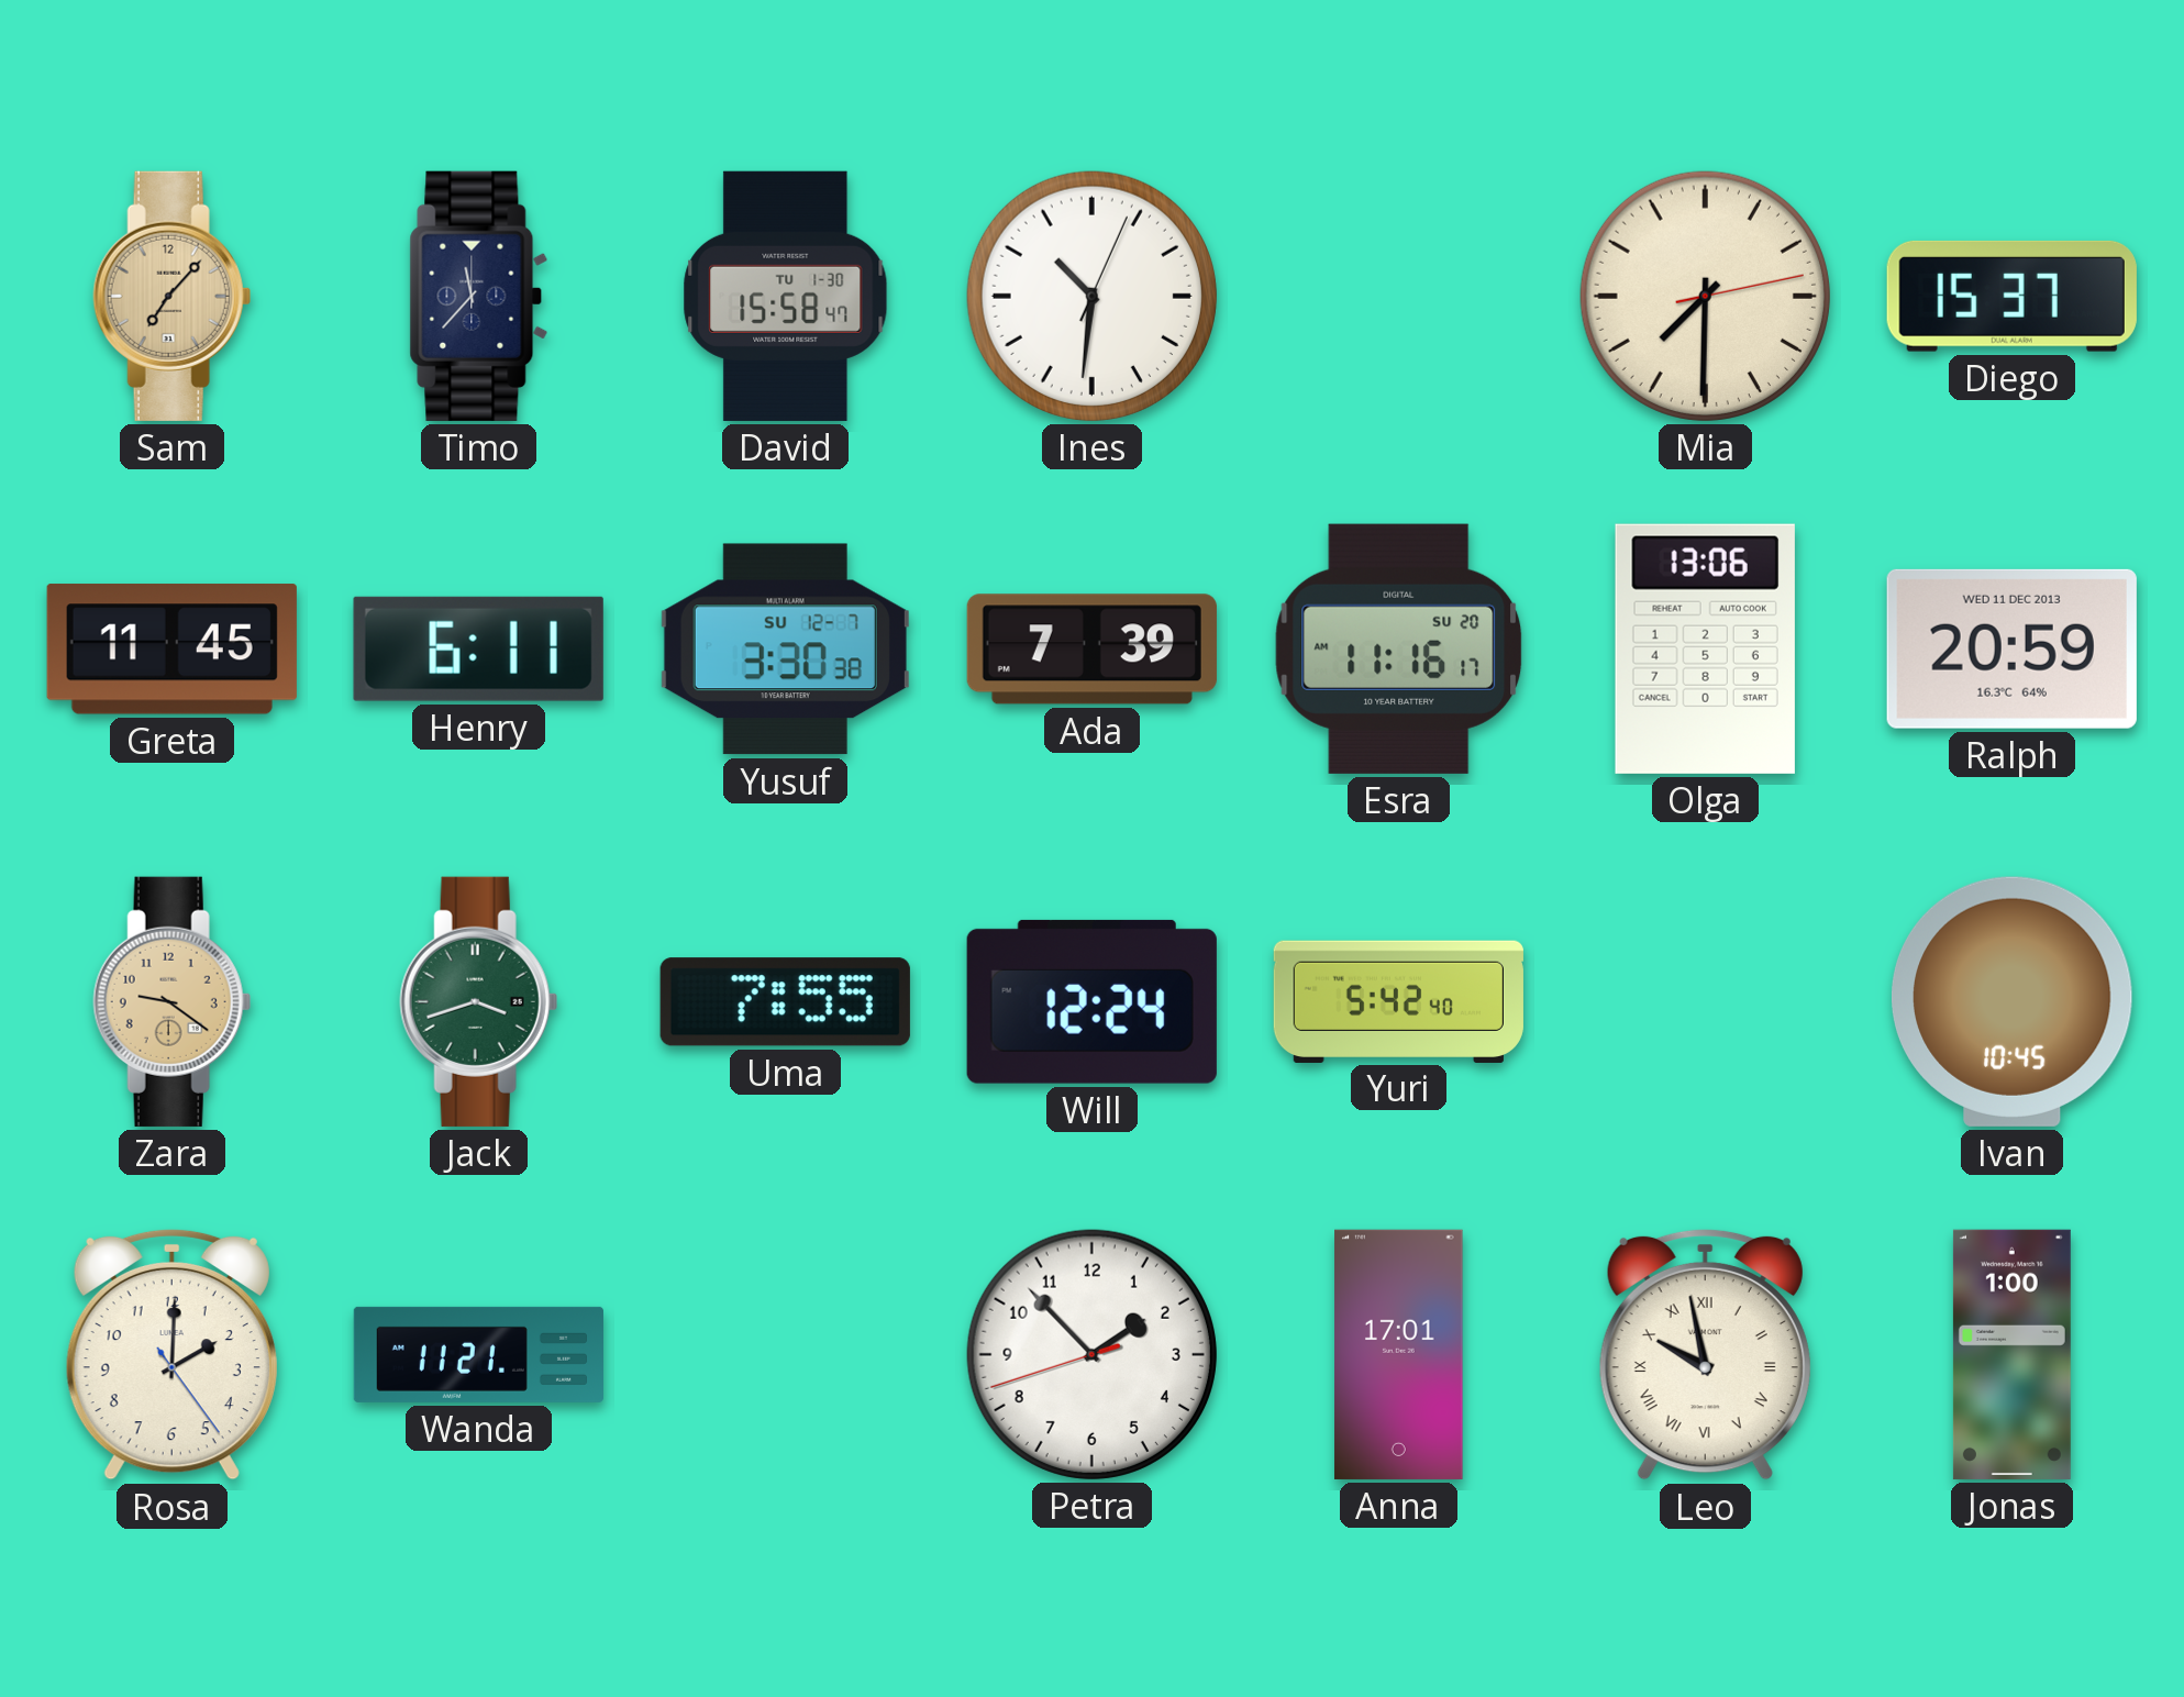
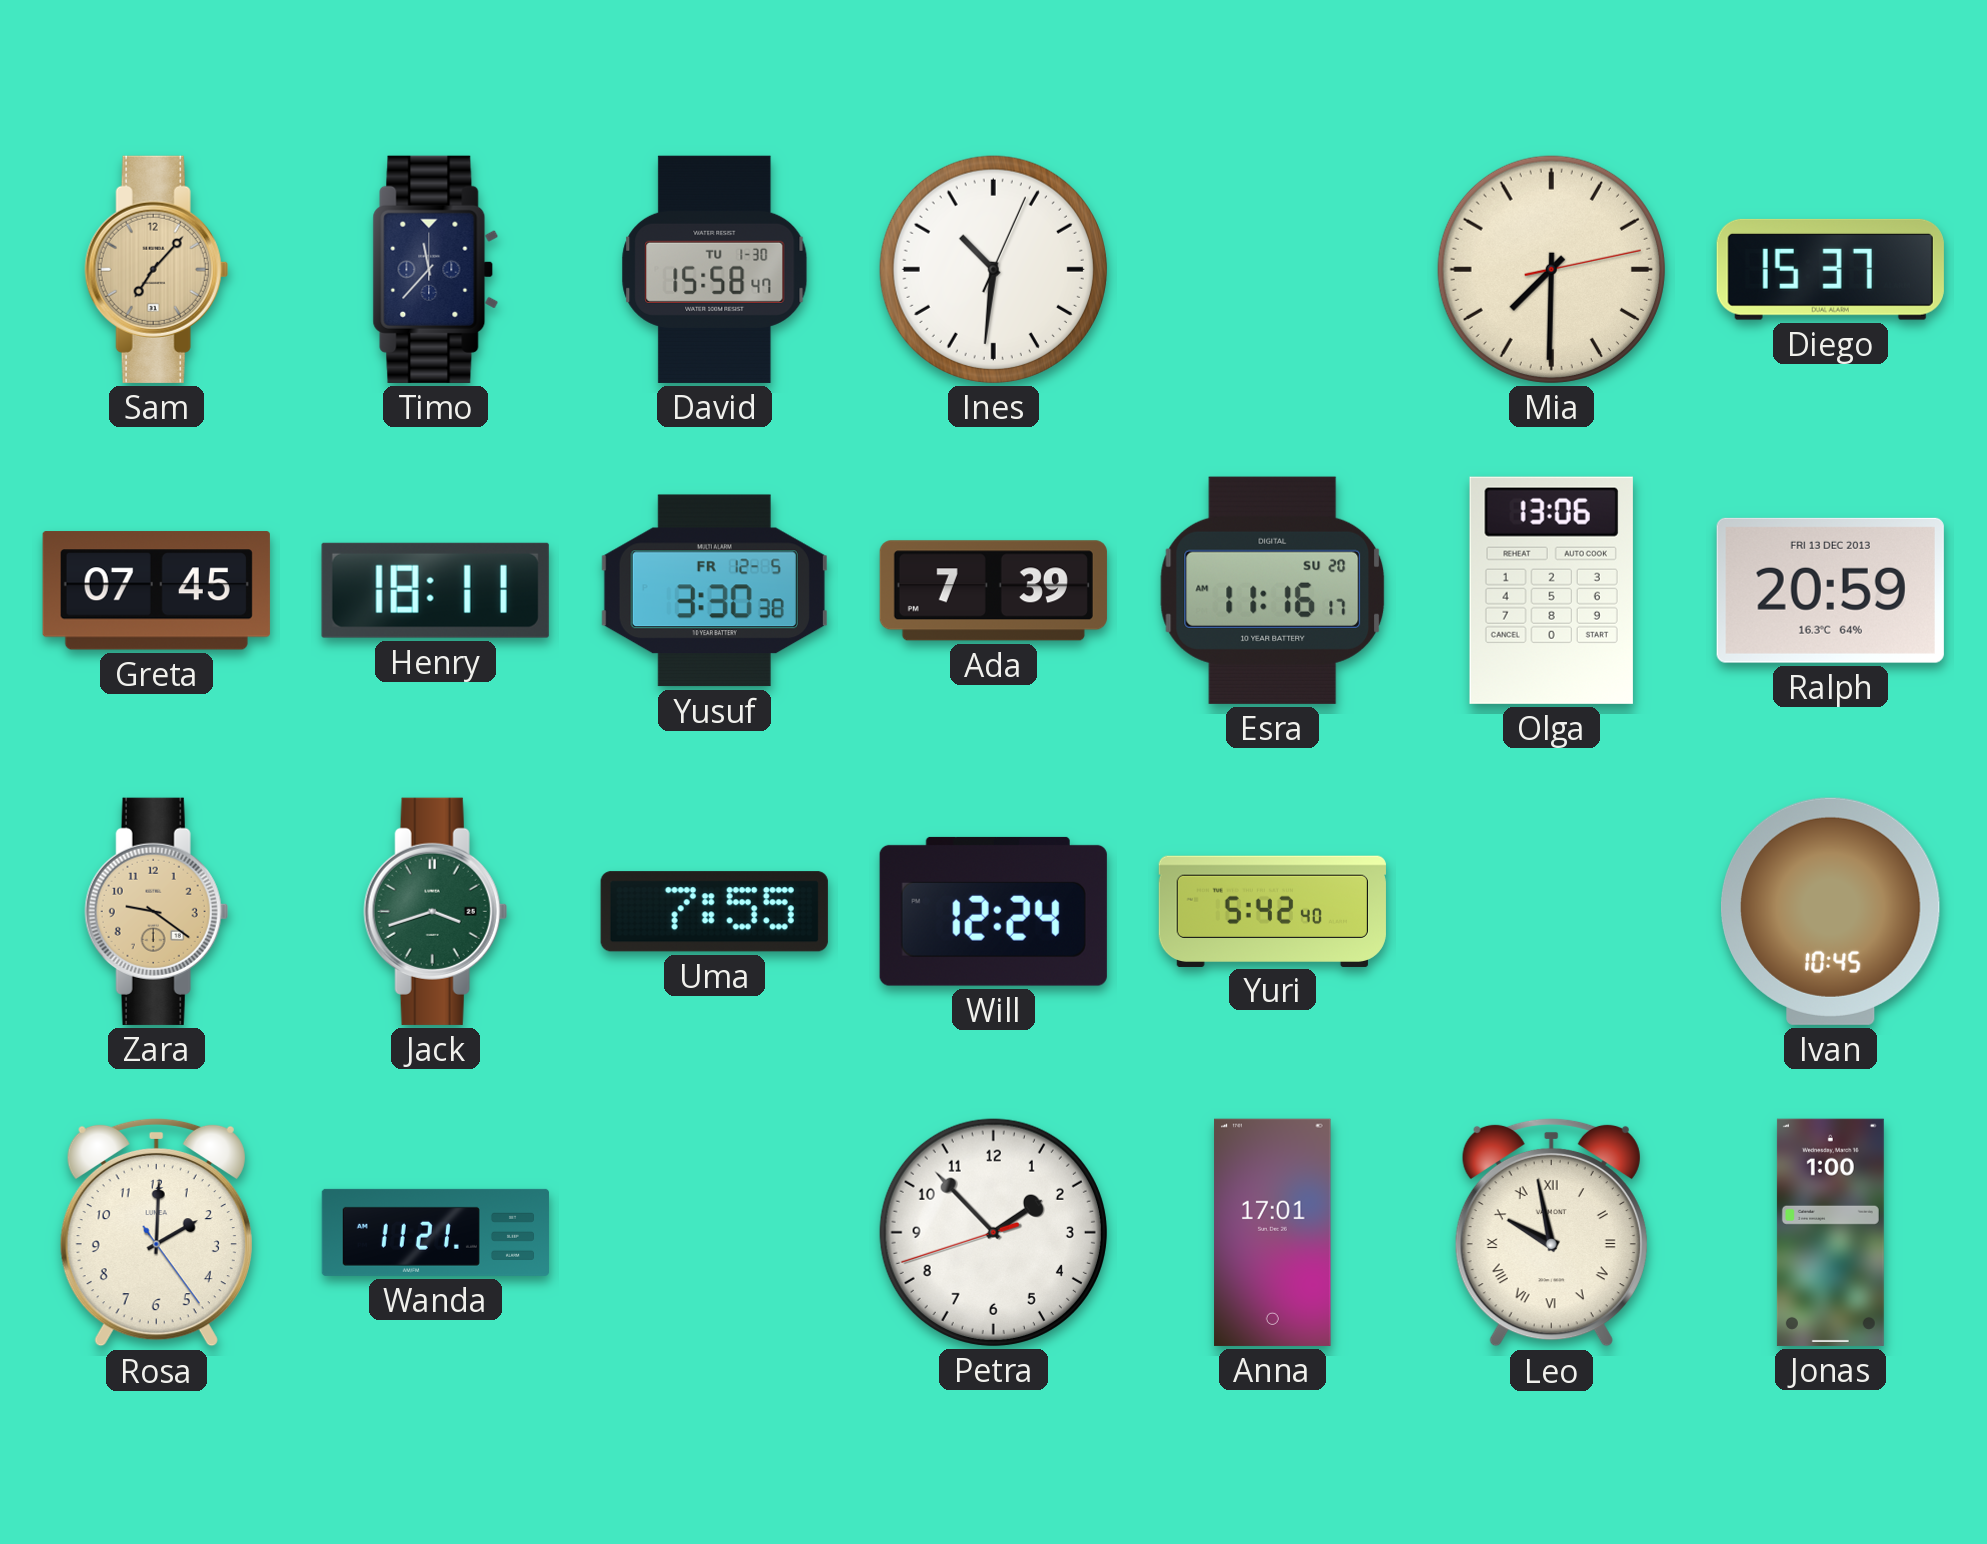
Greta: 11:45 -> 07:45
Henry: 6:11 -> 18:11
Yusuf date: SU 12-7 -> FR 12-5
Ralph date: WED 11 DEC 2013 -> FRI 13 DEC 2013
